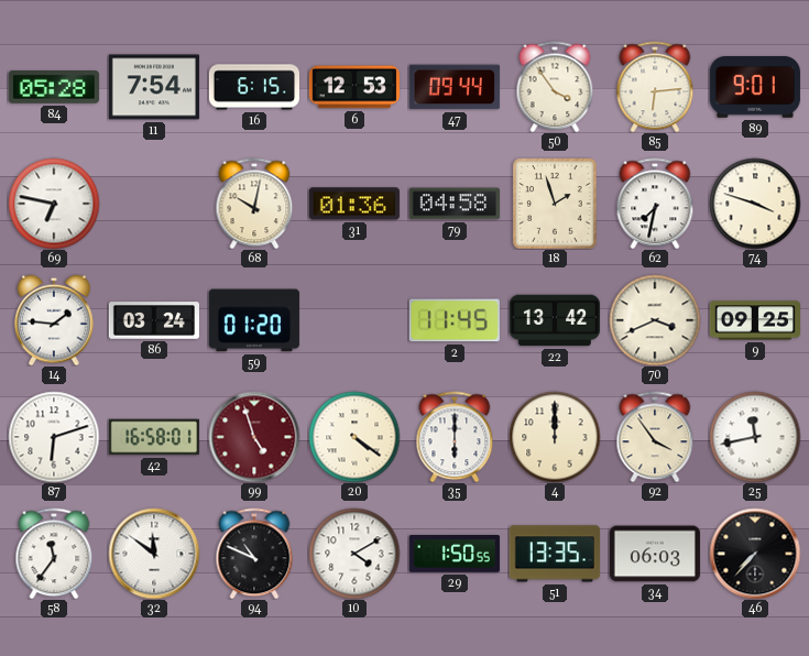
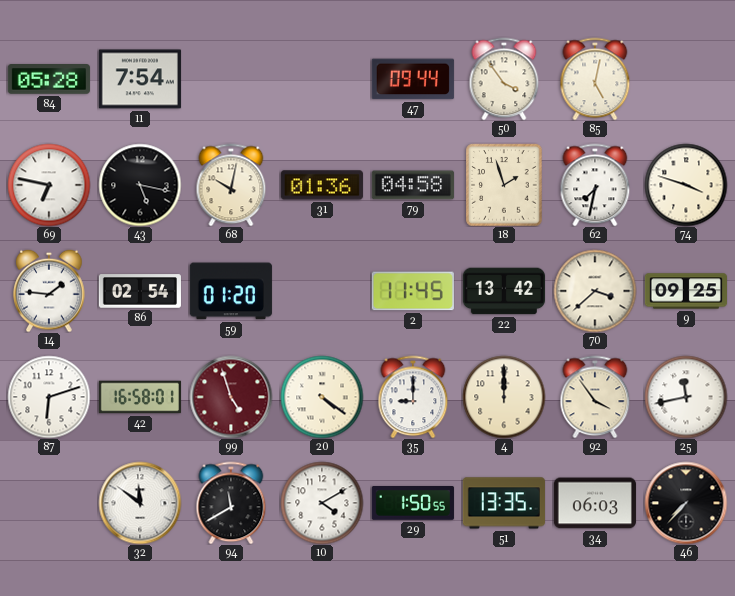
16: 6:15 -> none
6: 12:53 -> none
85: 6:14 -> 5:02
89: 9:01 -> none
43: none -> 5:17
86: 03:24 -> 02:54
70: 3:41 -> 3:38
35: 6:00 -> 9:00
58: 11:36 -> none
94: 10:49 -> 11:40
